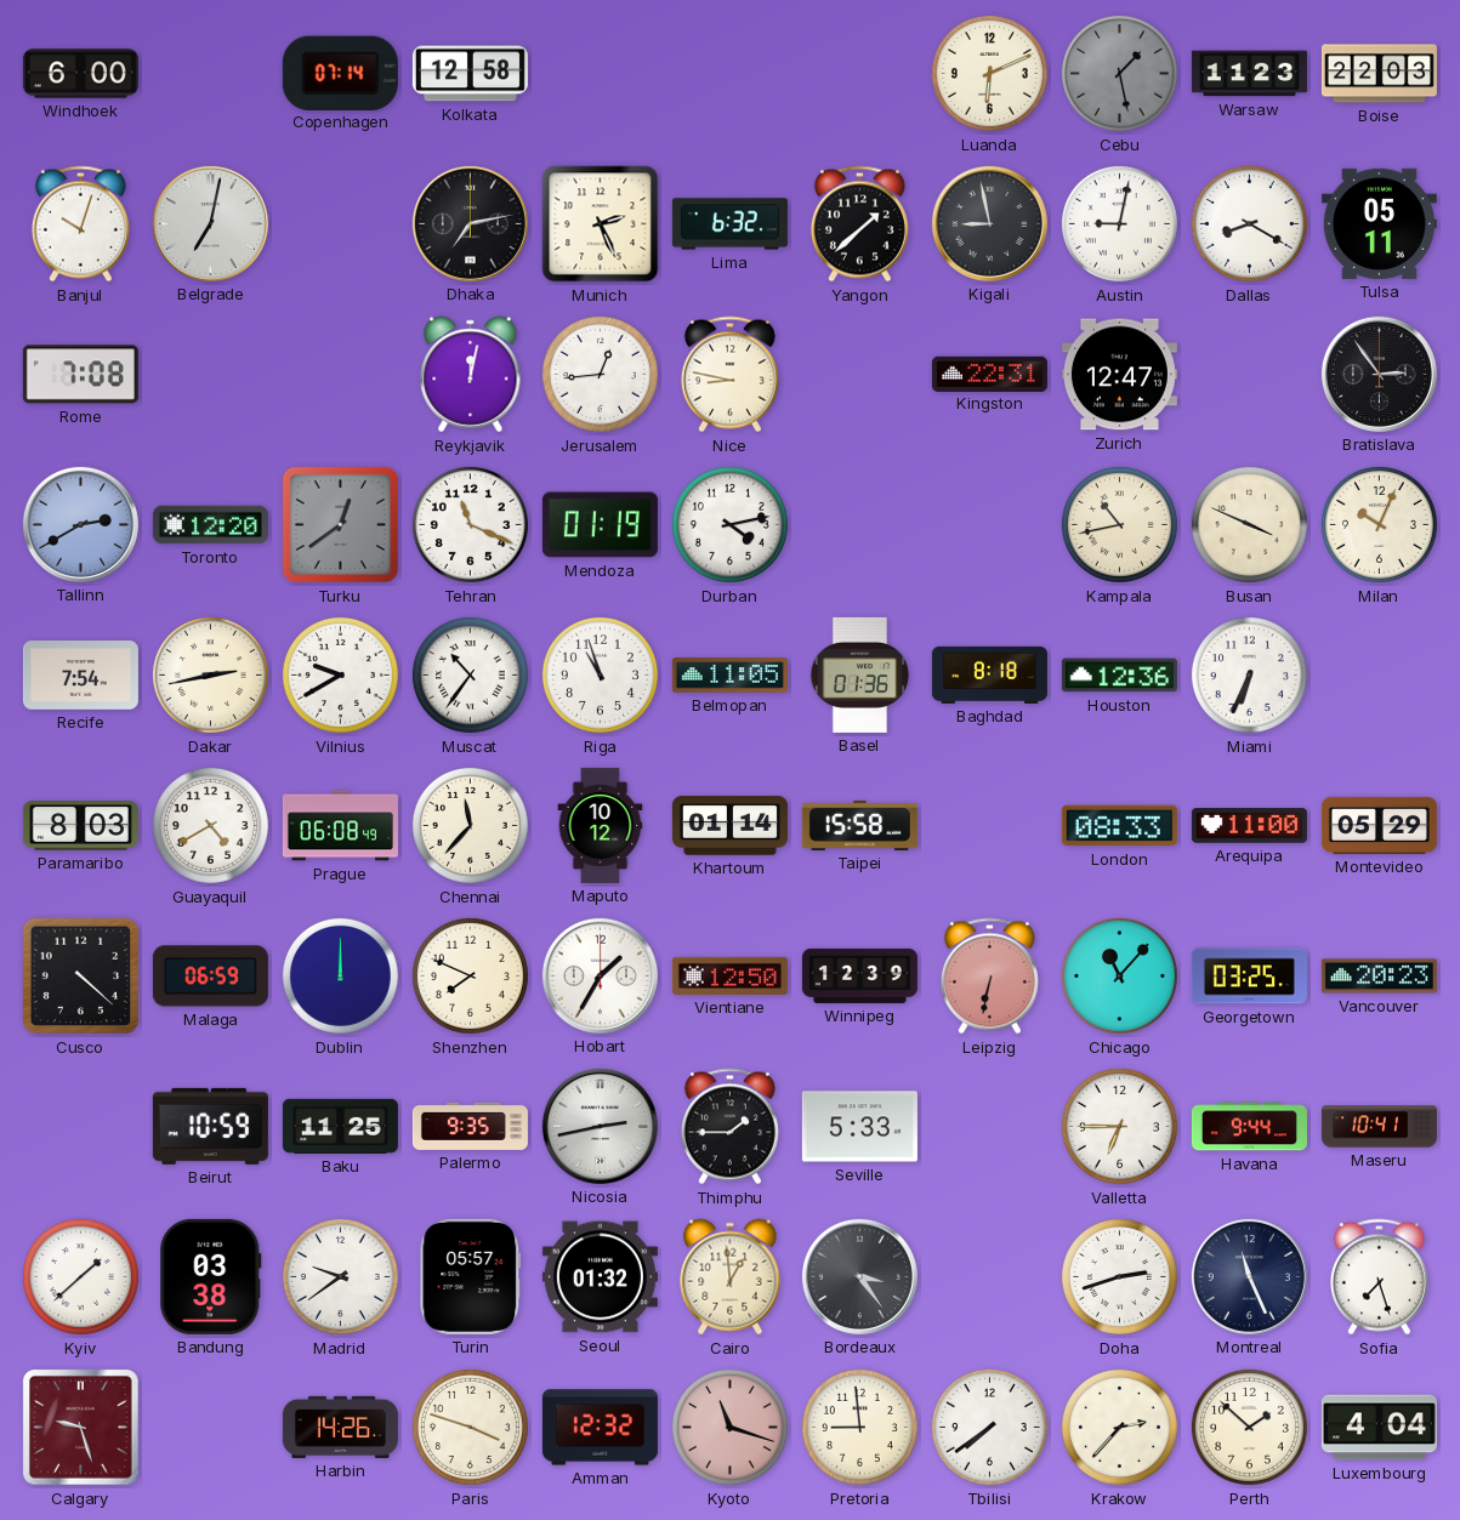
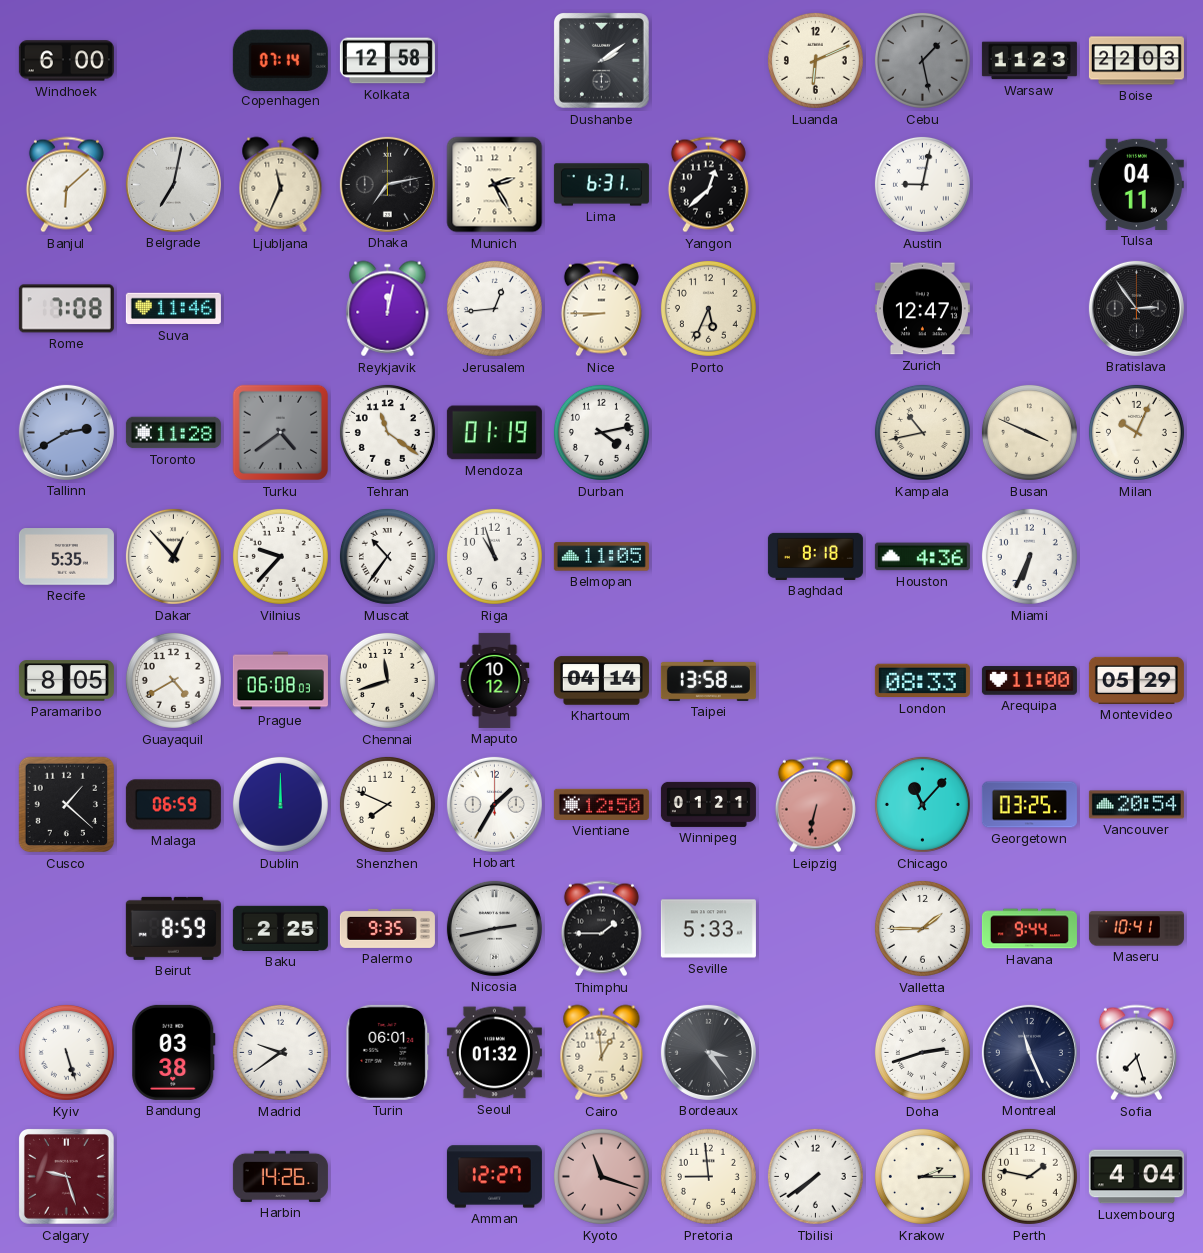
Dushanbe: none -> 2:09
Banjul: 10:03 -> 6:08
Ljubljana: none -> 11:34
Munich: 2:26 -> 2:25
Lima: 6:32 -> 6:31
Yangon: 1:38 -> 12:38
Kigali: 8:58 -> none
Dallas: 8:20 -> none
Tulsa: 05:11 -> 04:11
Suva: none -> 11:46
Nice: 8:47 -> 8:45
Porto: none -> 5:34
Kingston: 22:31 -> none
Toronto: 12:20 -> 11:28
Turku: 12:39 -> 4:39
Tehran: 11:19 -> 11:21
Recife: 7:54 -> 5:35
Dakar: 2:43 -> 12:53
Vilnius: 9:40 -> 9:37
Basel: 01:36 -> none
Houston: 12:36 -> 4:36
Paramaribo: 8:03 -> 8:05
Prague: 06:08:49 -> 06:08:03
Chennai: 11:37 -> 11:42
Khartoum: 01:14 -> 04:14
Taipei: 15:58 -> 13:58
Cusco: 4:22 -> 1:22
Winnipeg: 12:39 -> 01:21
Vancouver: 20:23 -> 20:54
Beirut: 10:59 -> 8:59
Baku: 11:25 -> 2:25
Valletta: 6:45 -> 1:45
Kyiv: 1:38 -> 5:27
Turin: 05:57 -> 06:01
Paris: 3:48 -> none
Amman: 12:32 -> 12:27
Krakow: 2:37 -> 2:15
Perth: 1:52 -> 1:47
